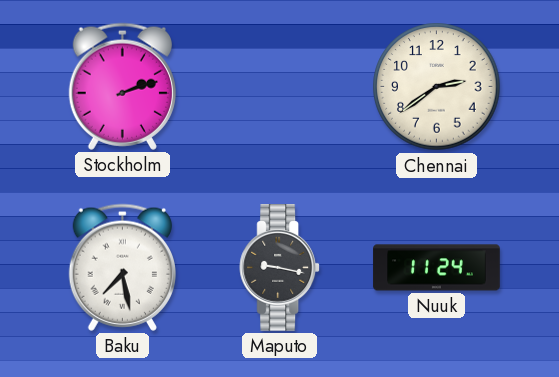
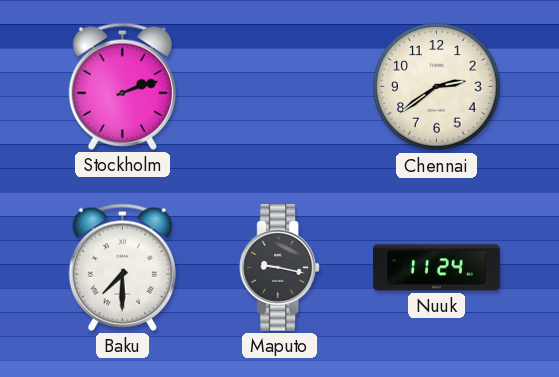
Baku: 7:28 -> 7:30
